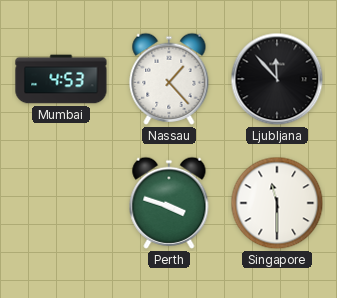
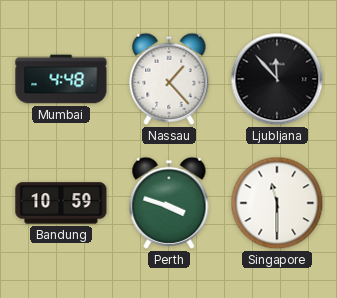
Mumbai: 4:53 -> 4:48
Bandung: none -> 10:59
